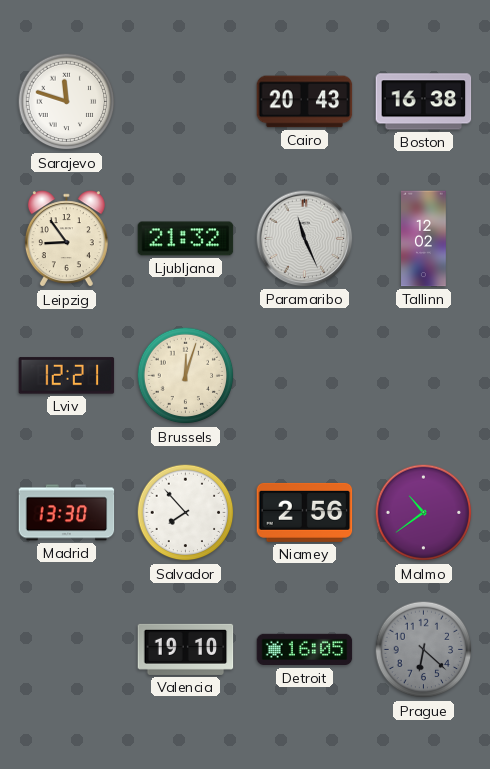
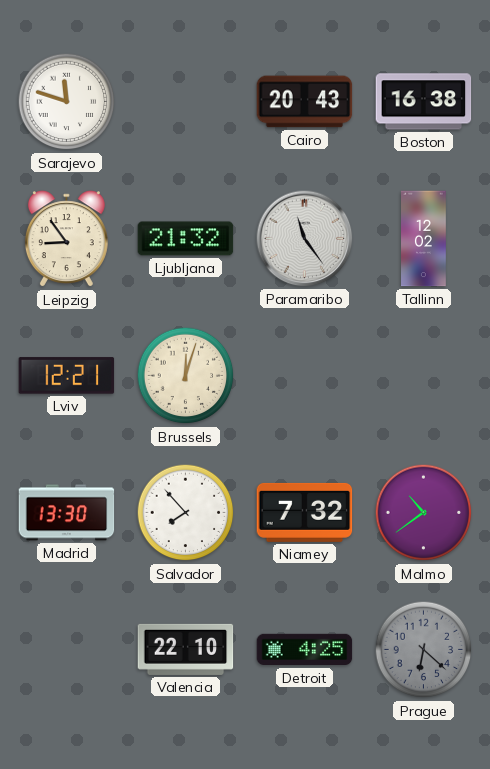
Paramaribo: 11:26 -> 11:24
Niamey: 2:56 -> 7:32
Valencia: 19:10 -> 22:10
Detroit: 16:05 -> 4:25
